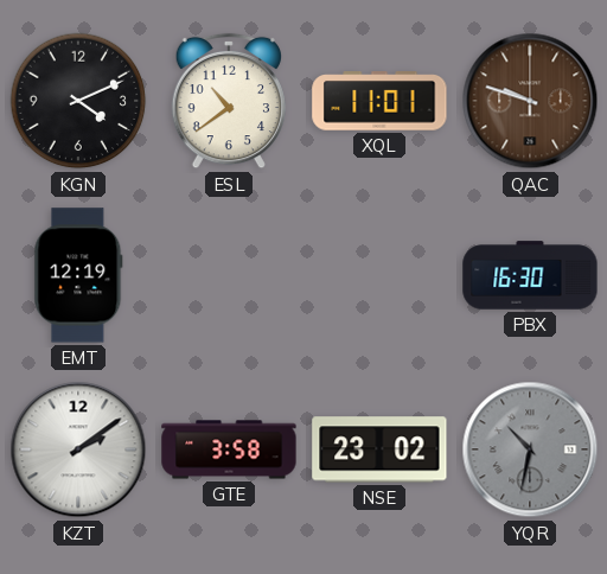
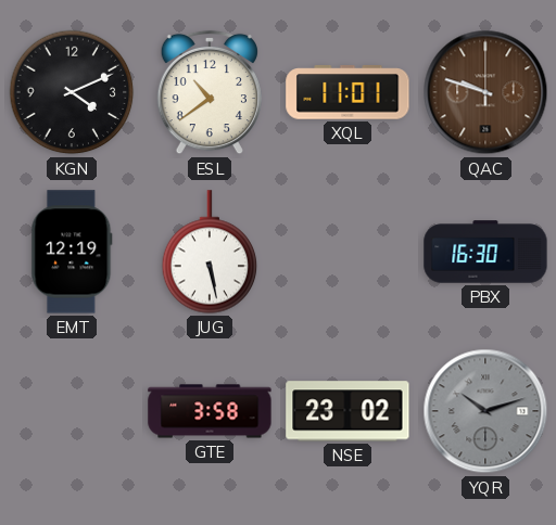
JUG: none -> 5:28
KZT: 2:09 -> none
YQR: 10:32 -> 10:12
